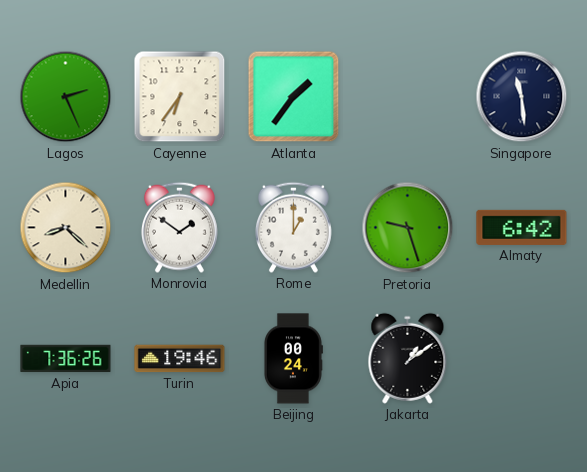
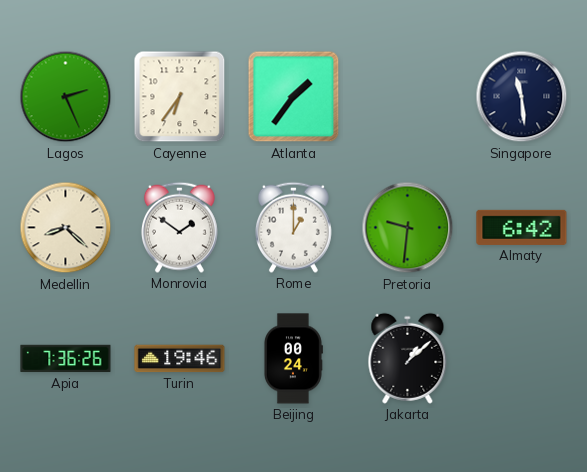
Pretoria: 9:27 -> 9:31
Jakarta: 1:09 -> 1:08
